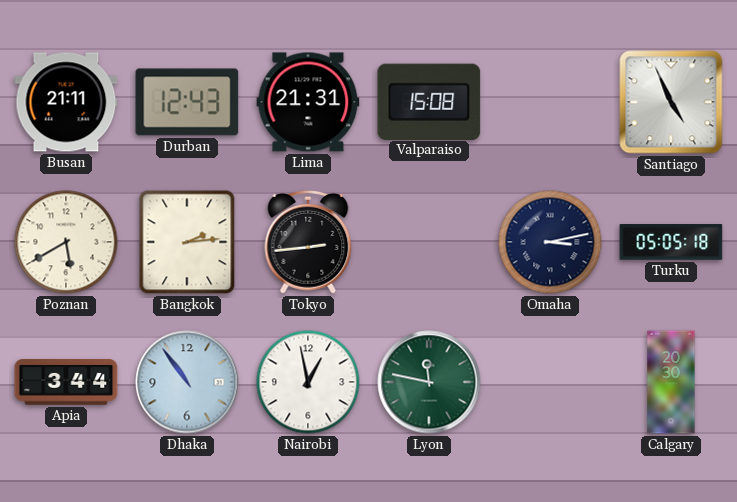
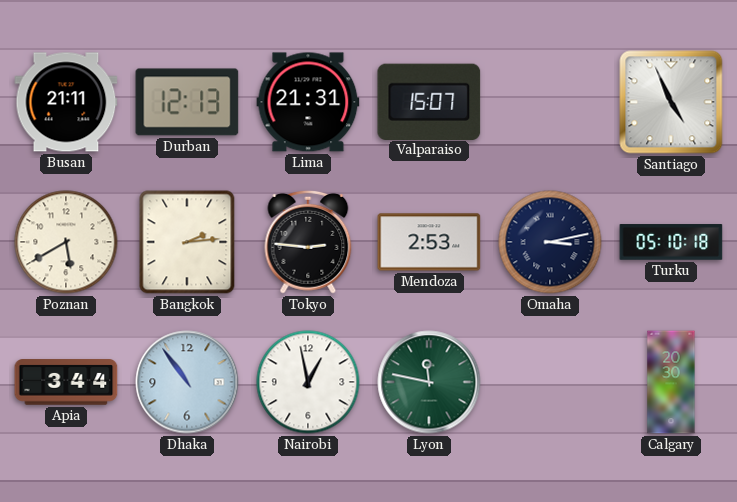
Durban: 12:43 -> 12:13
Valparaiso: 15:08 -> 15:07
Tokyo: 2:44 -> 2:46
Mendoza: none -> 2:53
Turku: 05:05 -> 05:10
